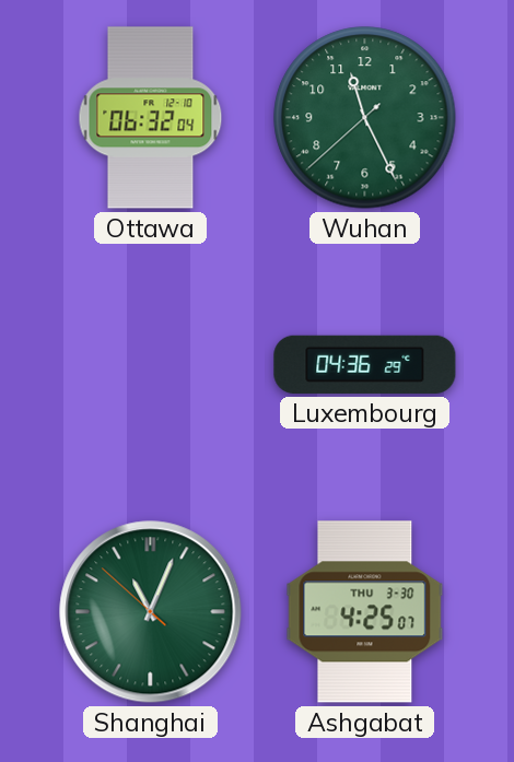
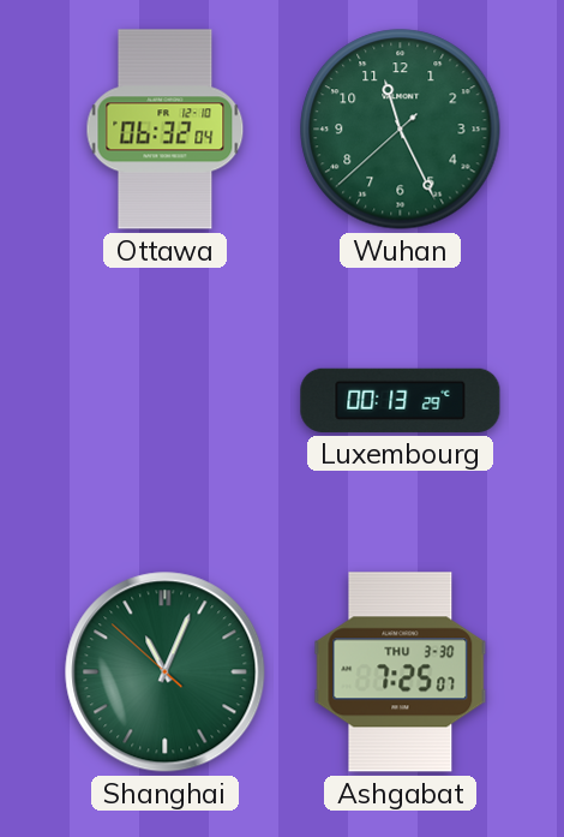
Luxembourg: 04:36 -> 00:13
Ashgabat: 4:25 -> 7:25
